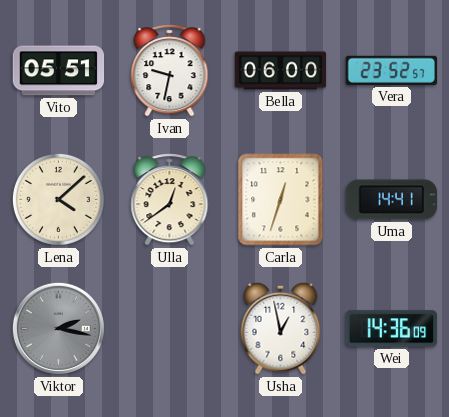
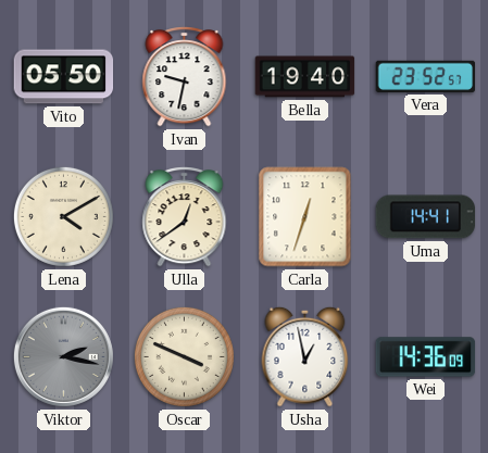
Vito: 05:51 -> 05:50
Bella: 06:00 -> 19:40
Lena: 4:08 -> 4:10
Oscar: none -> 3:49
